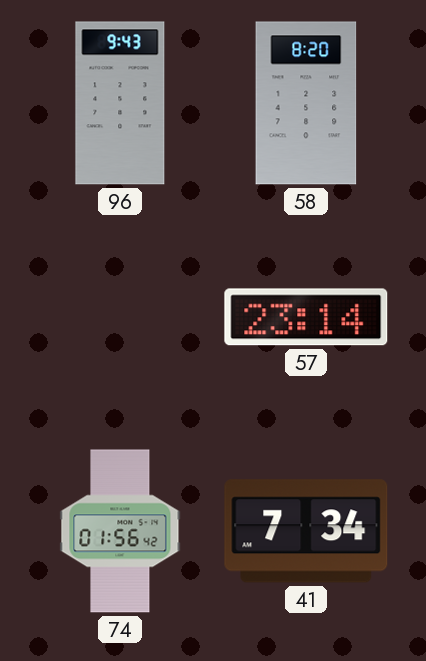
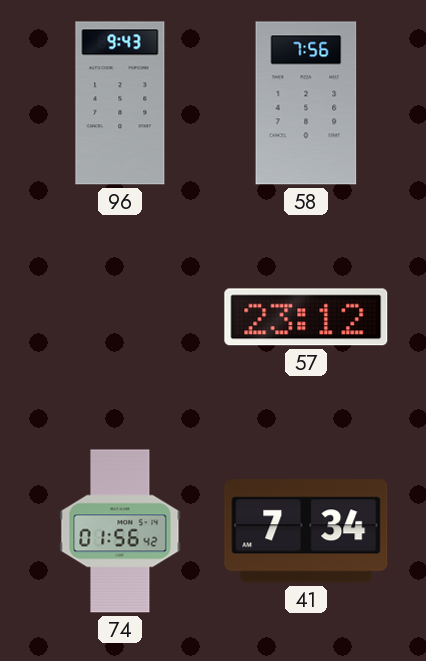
58: 8:20 -> 7:56
57: 23:14 -> 23:12
